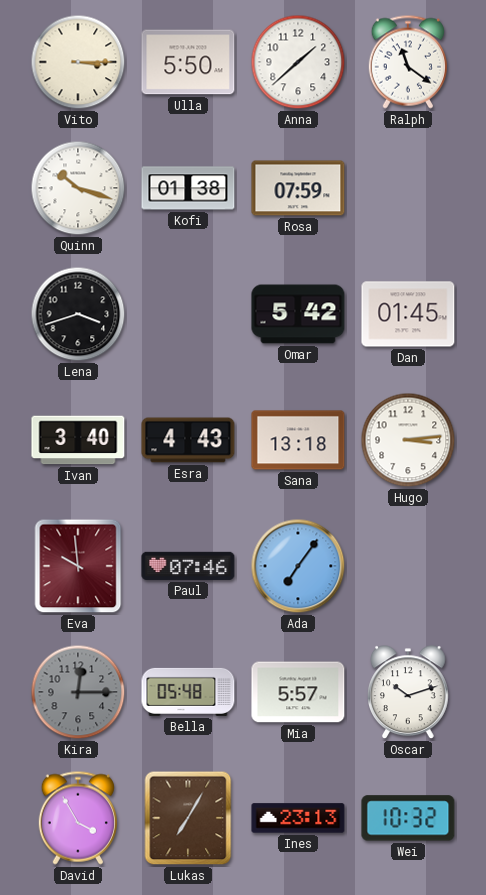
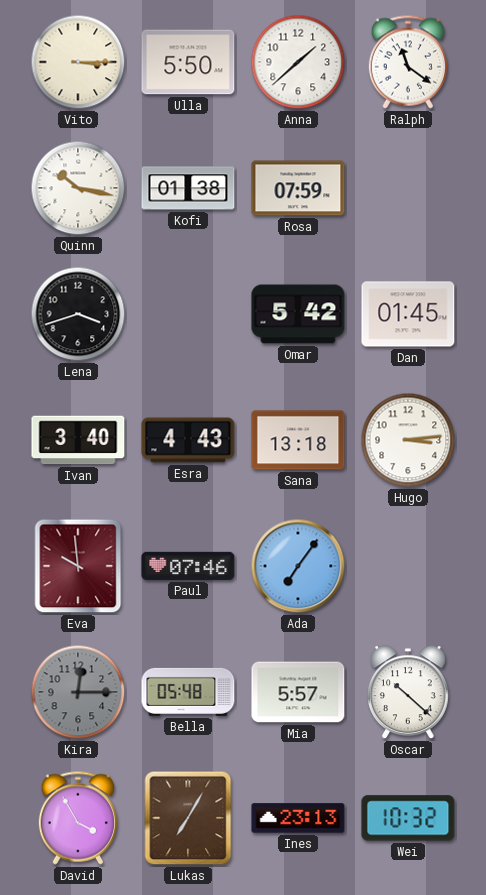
Quinn: 10:18 -> 10:17
Oscar: 10:12 -> 10:22
